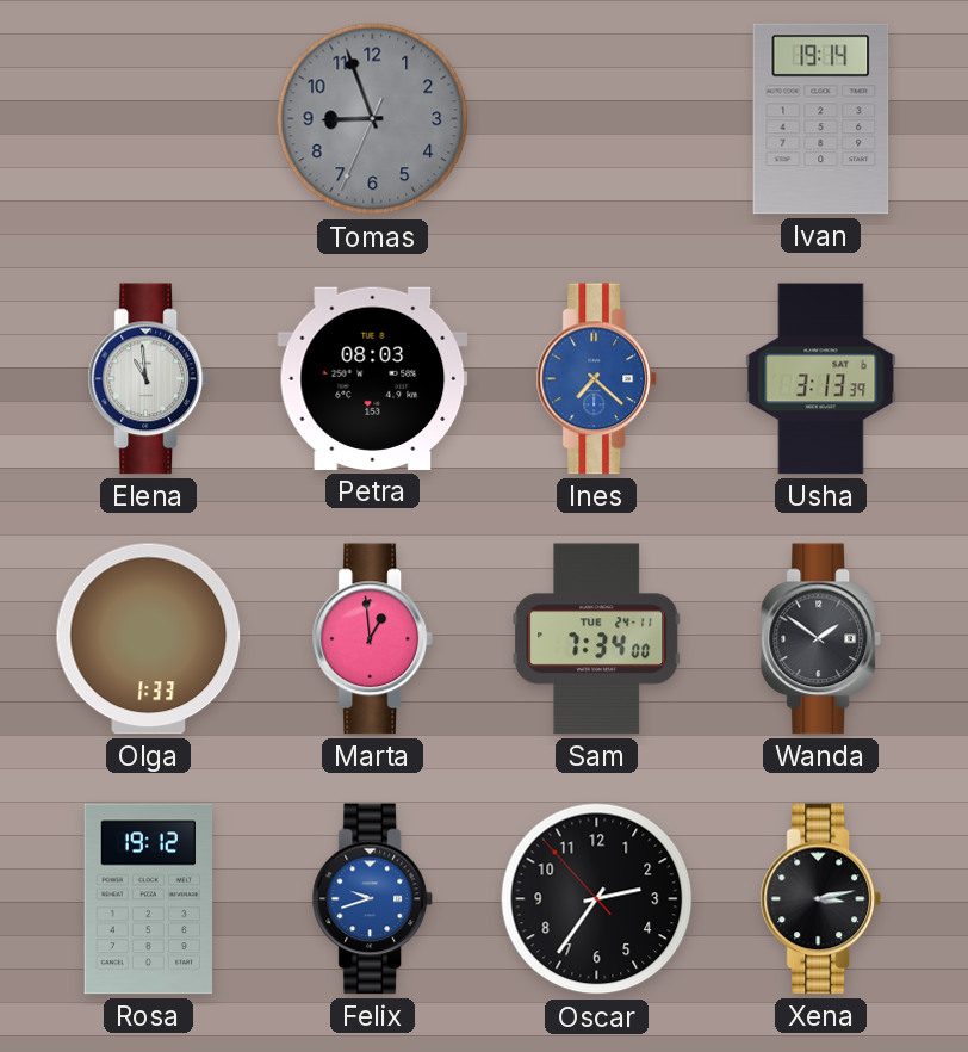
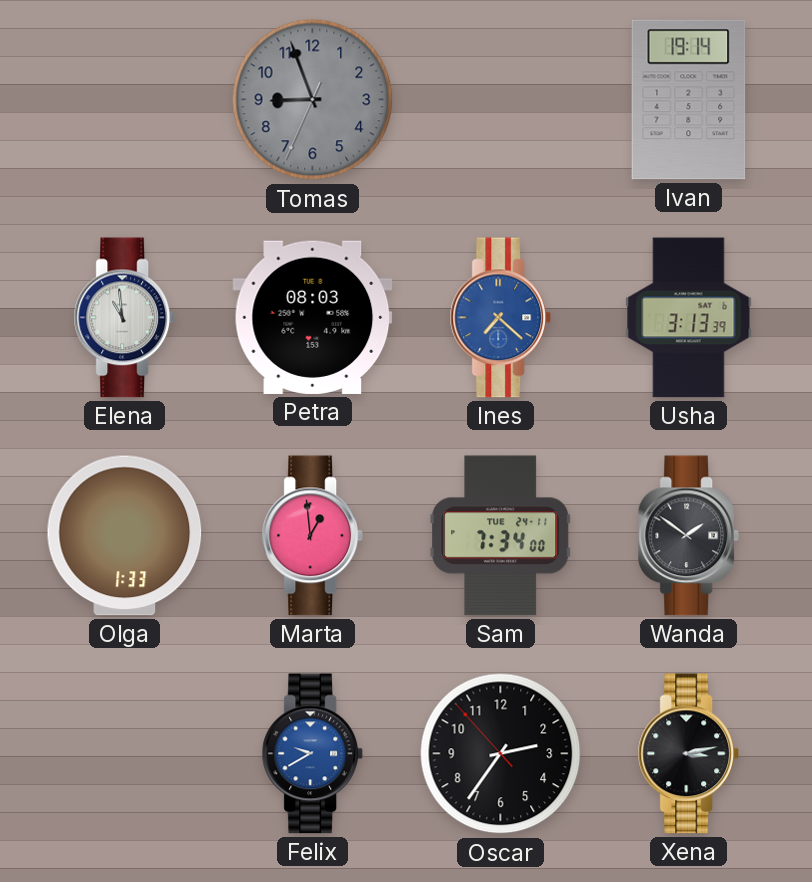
Rosa: 19:12 -> none
Felix: 9:42 -> 9:40
